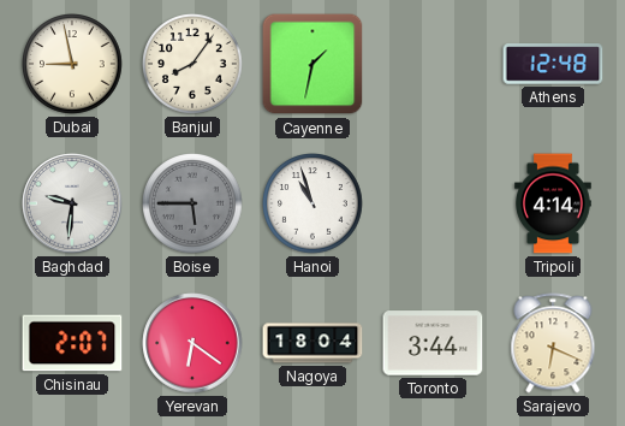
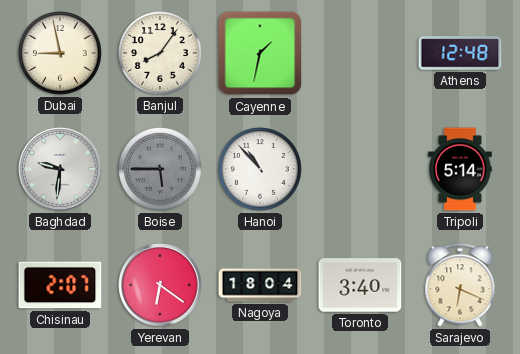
Hanoi: 10:57 -> 10:53
Tripoli: 4:14 -> 5:14
Toronto: 3:44 -> 3:40
